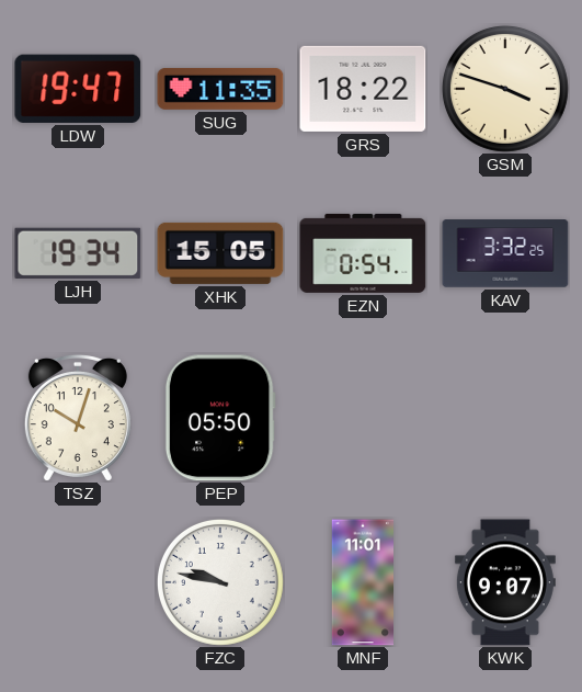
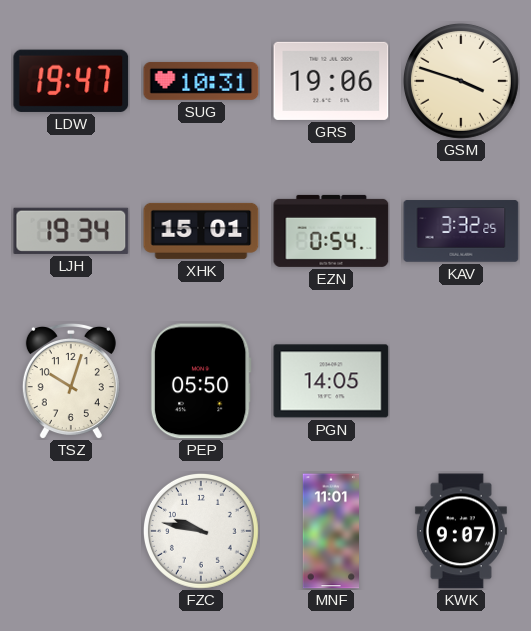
SUG: 11:35 -> 10:31
GRS: 18:22 -> 19:06
XHK: 15:05 -> 15:01
PGN: none -> 14:05
